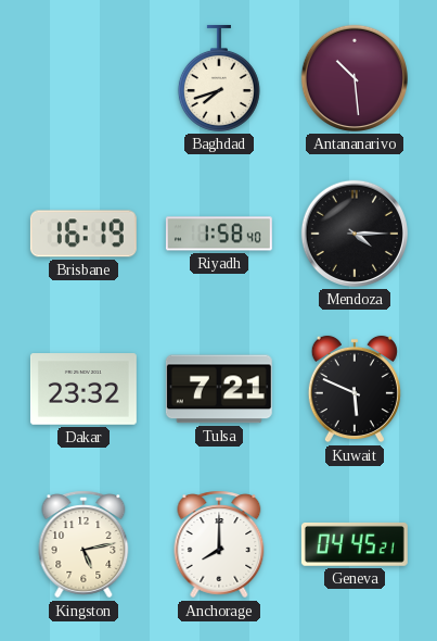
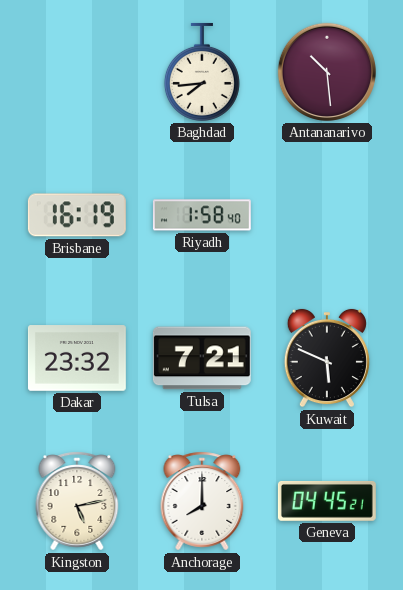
Baghdad: 7:42 -> 7:44
Mendoza: 4:15 -> none
